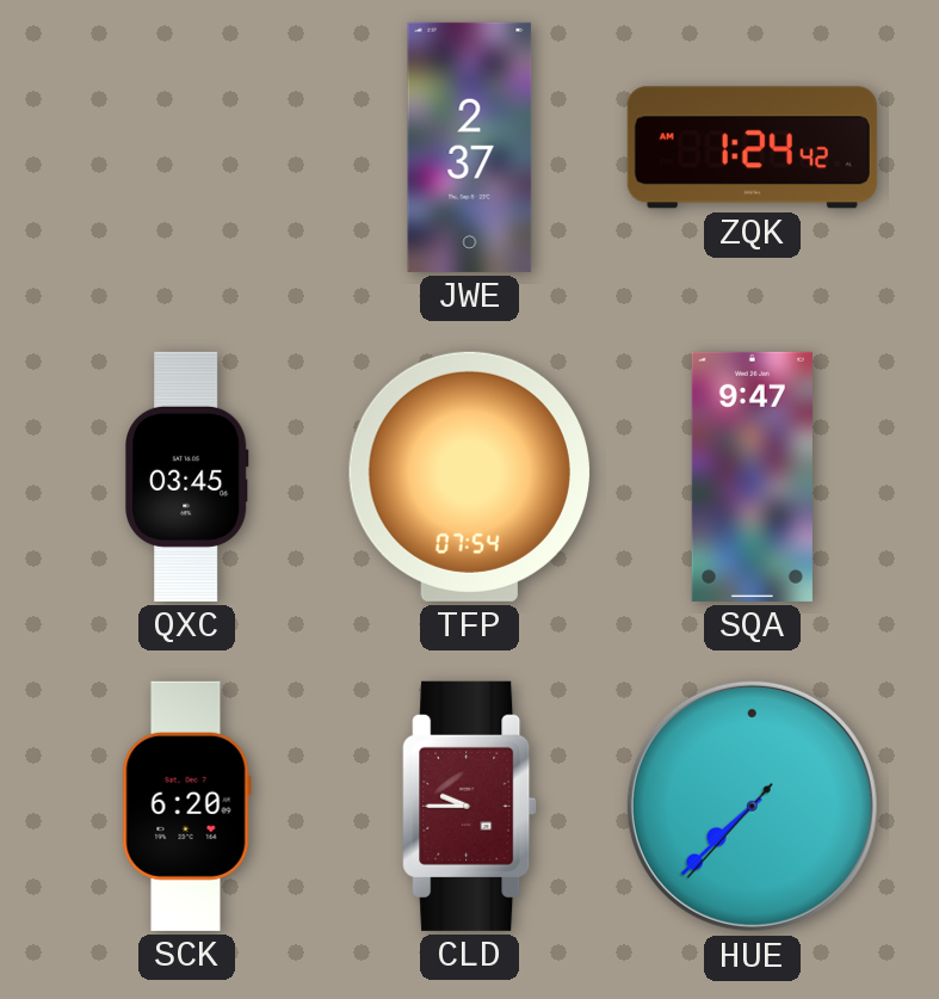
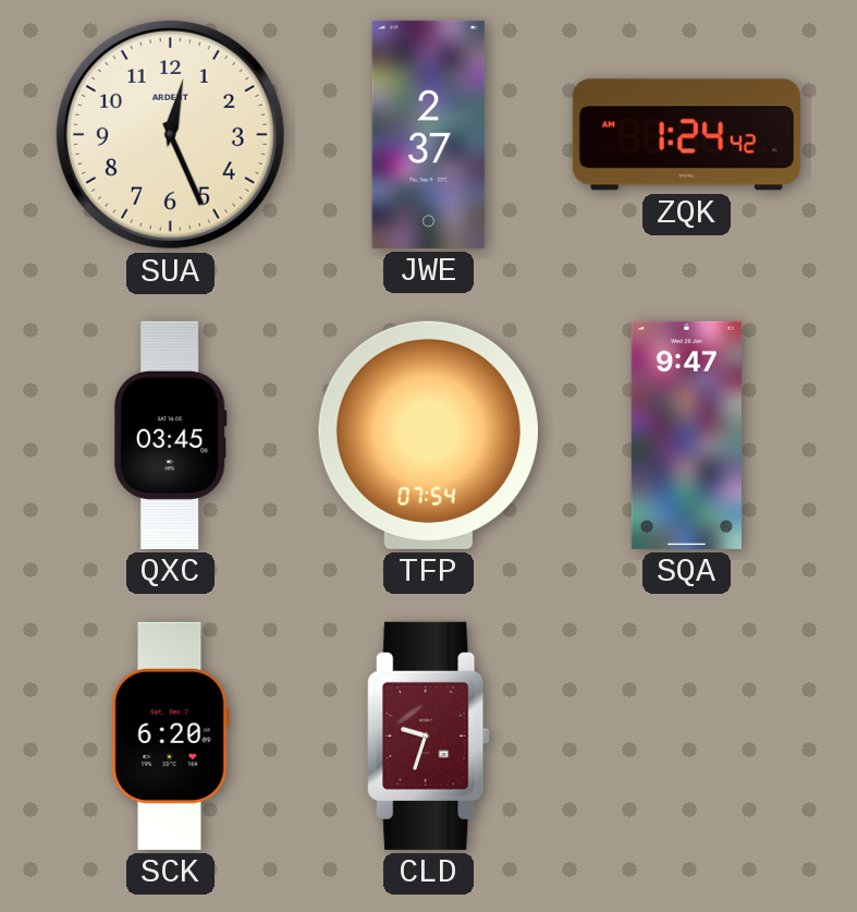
SUA: none -> 12:26
CLD: 9:45 -> 9:33
HUE: 7:37 -> none
